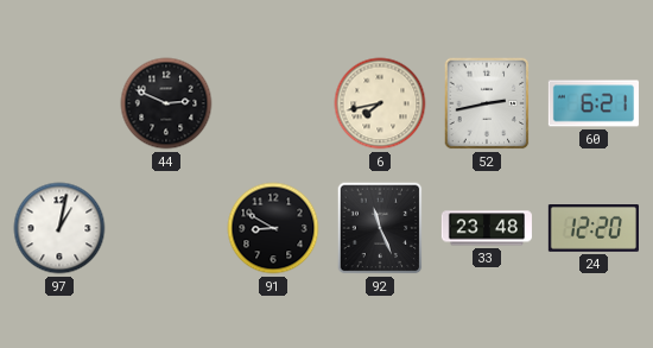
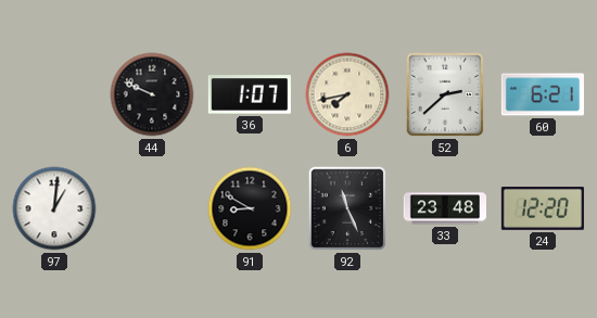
44: 2:49 -> 9:49
36: none -> 1:07
52: 2:43 -> 2:38
97: 1:02 -> 1:01
